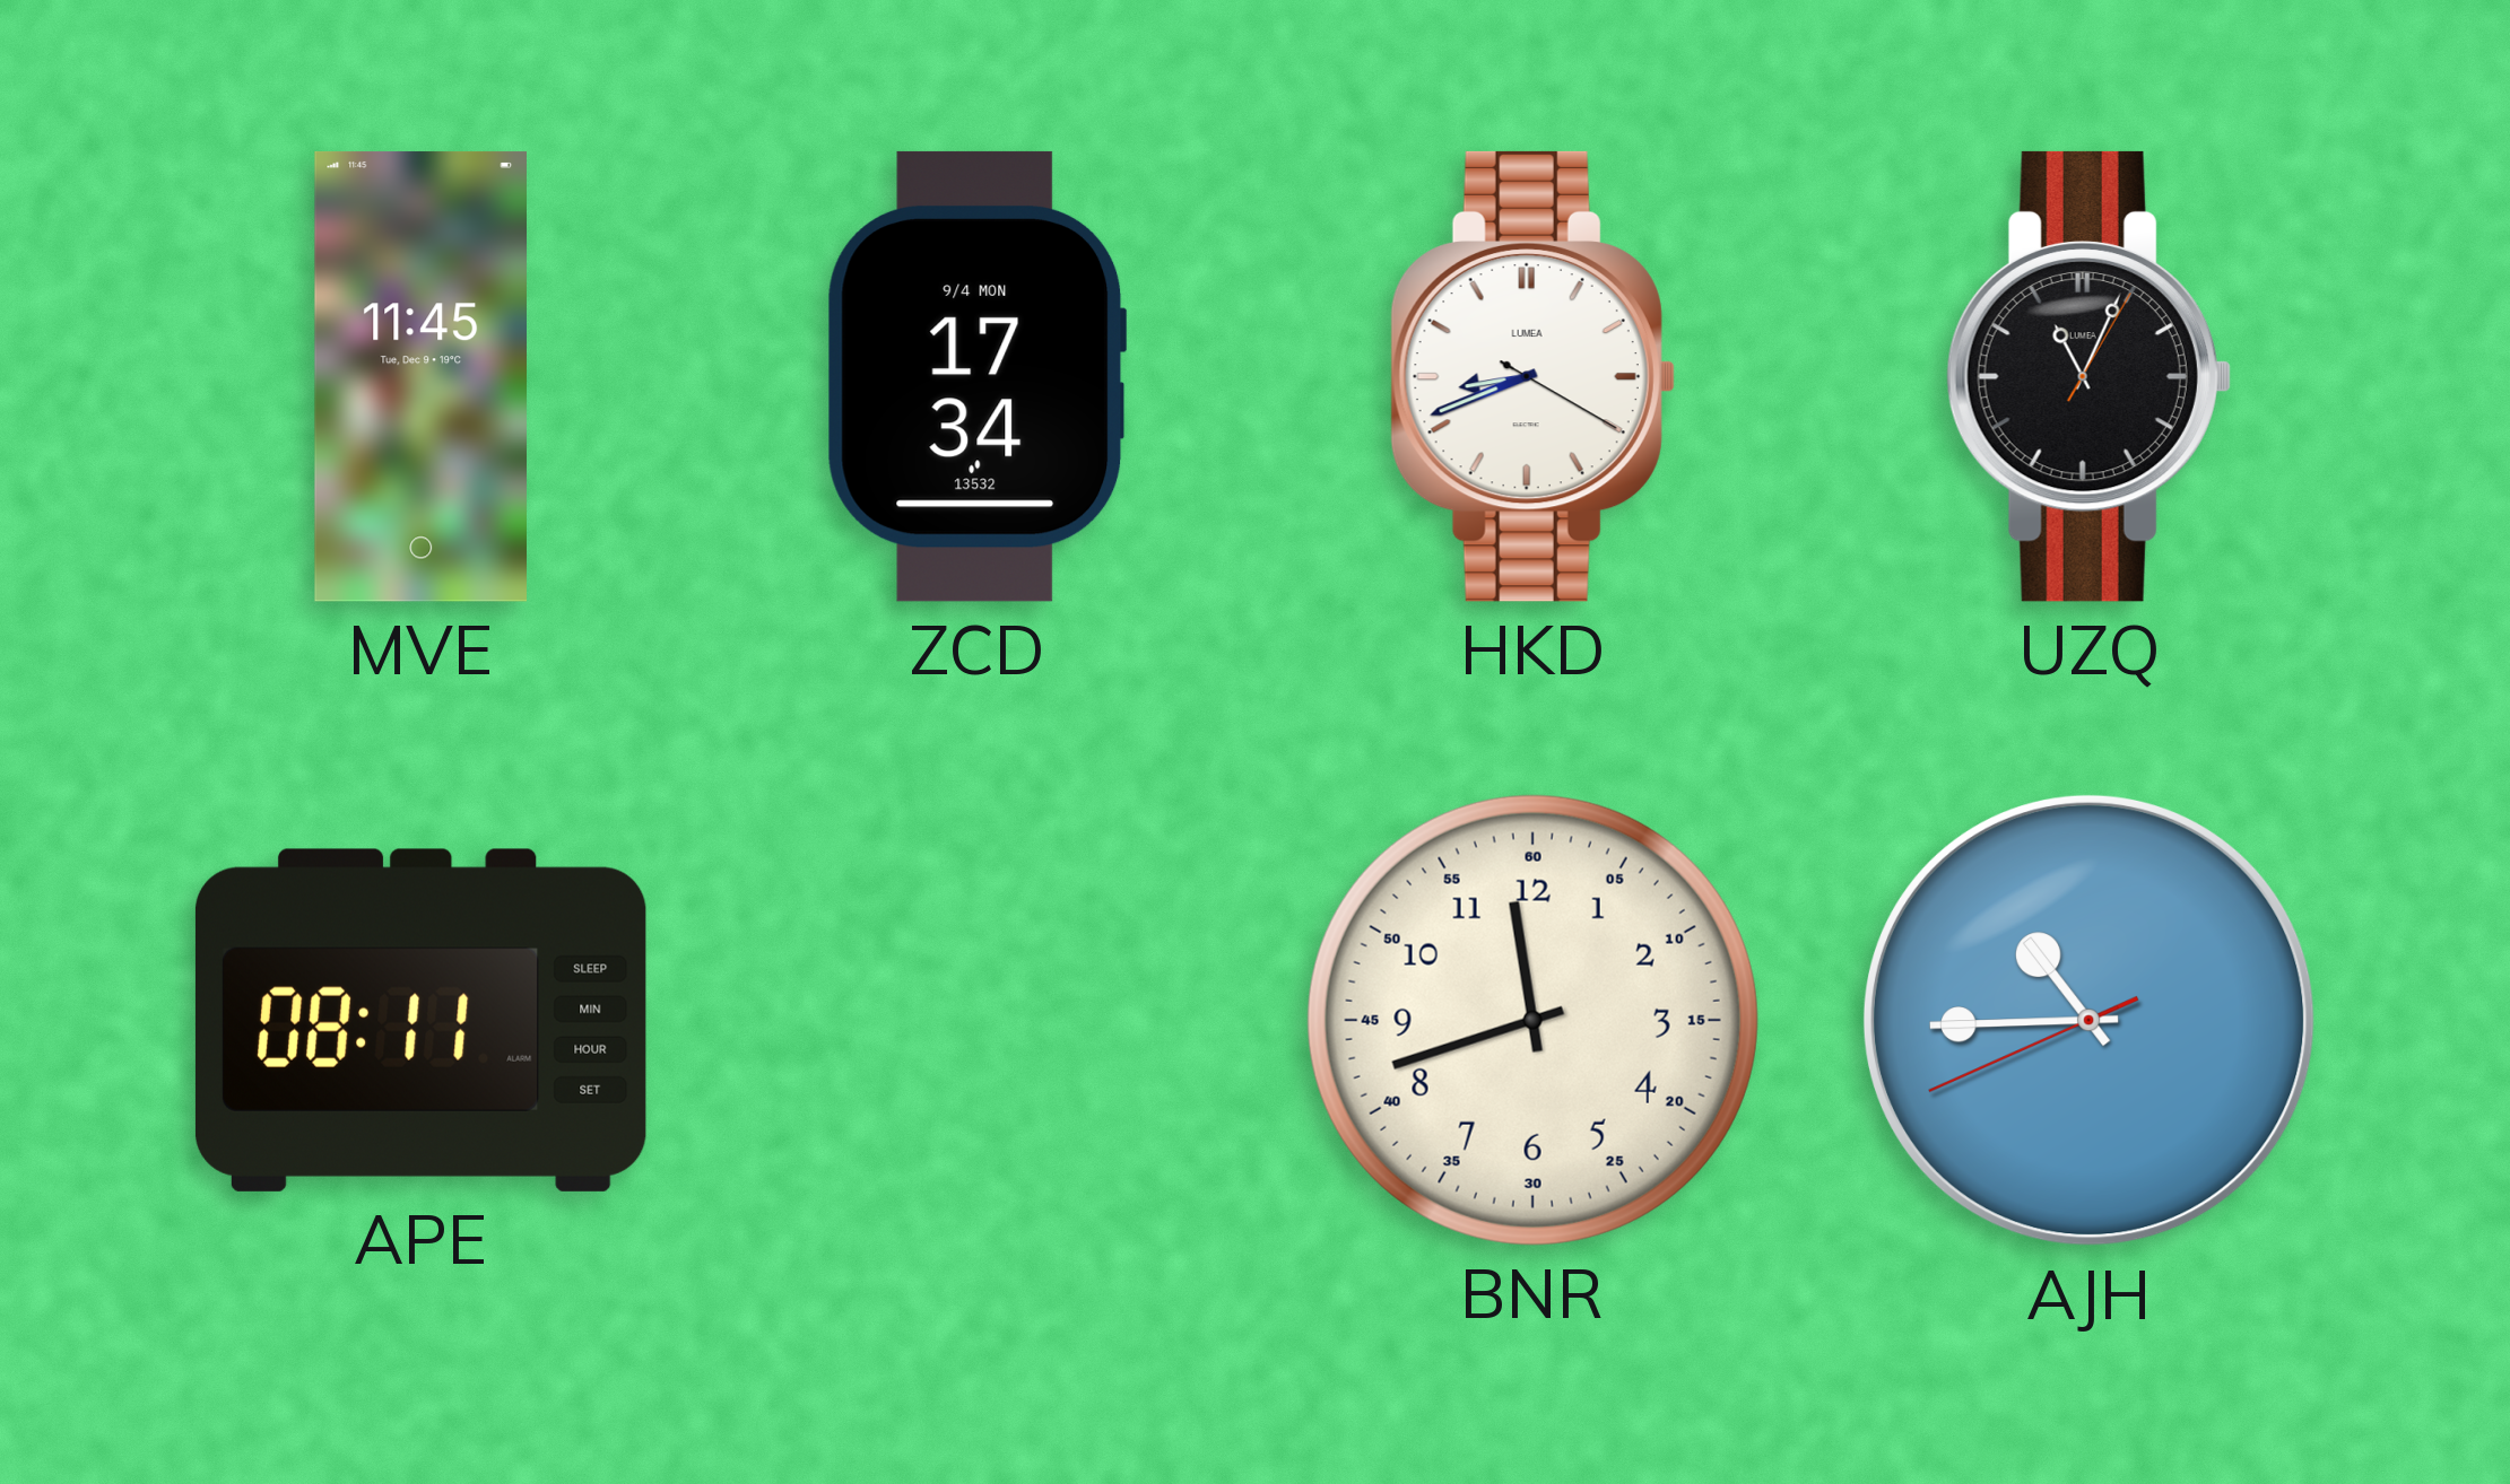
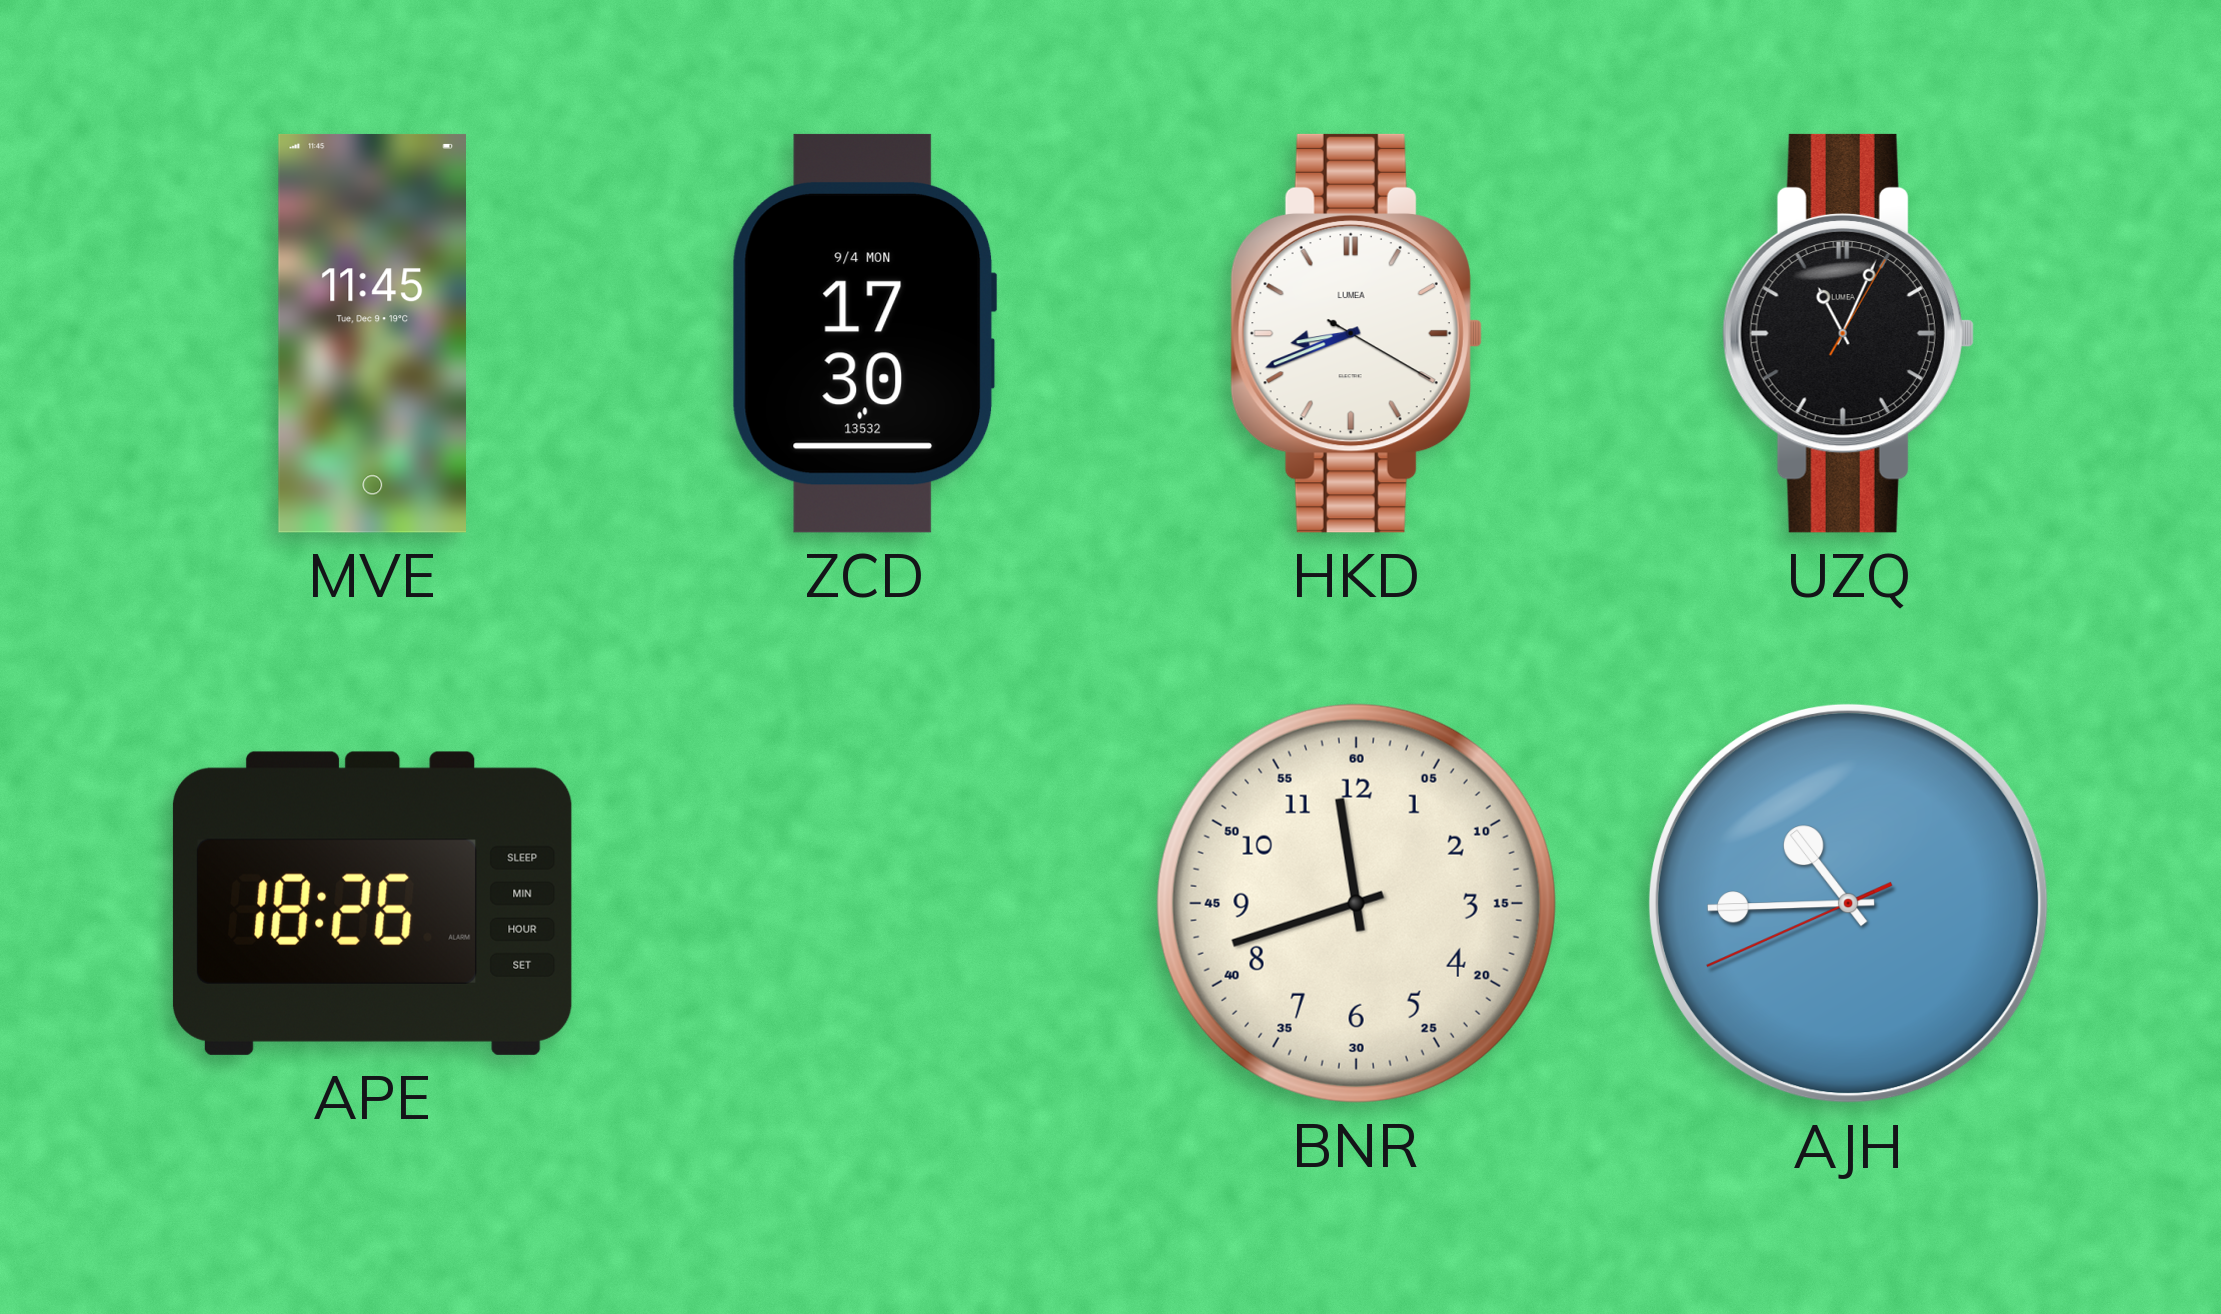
ZCD: 17:34 -> 17:30
APE: 08:11 -> 18:26
